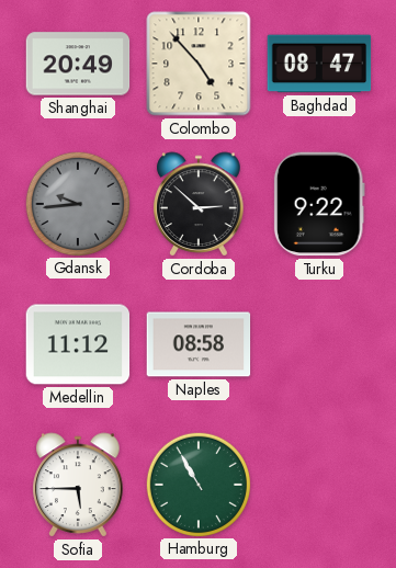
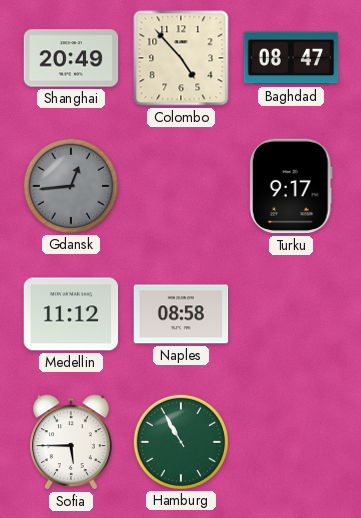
Gdansk: 9:44 -> 12:44
Cordoba: 2:52 -> none
Turku: 9:22 -> 9:17
